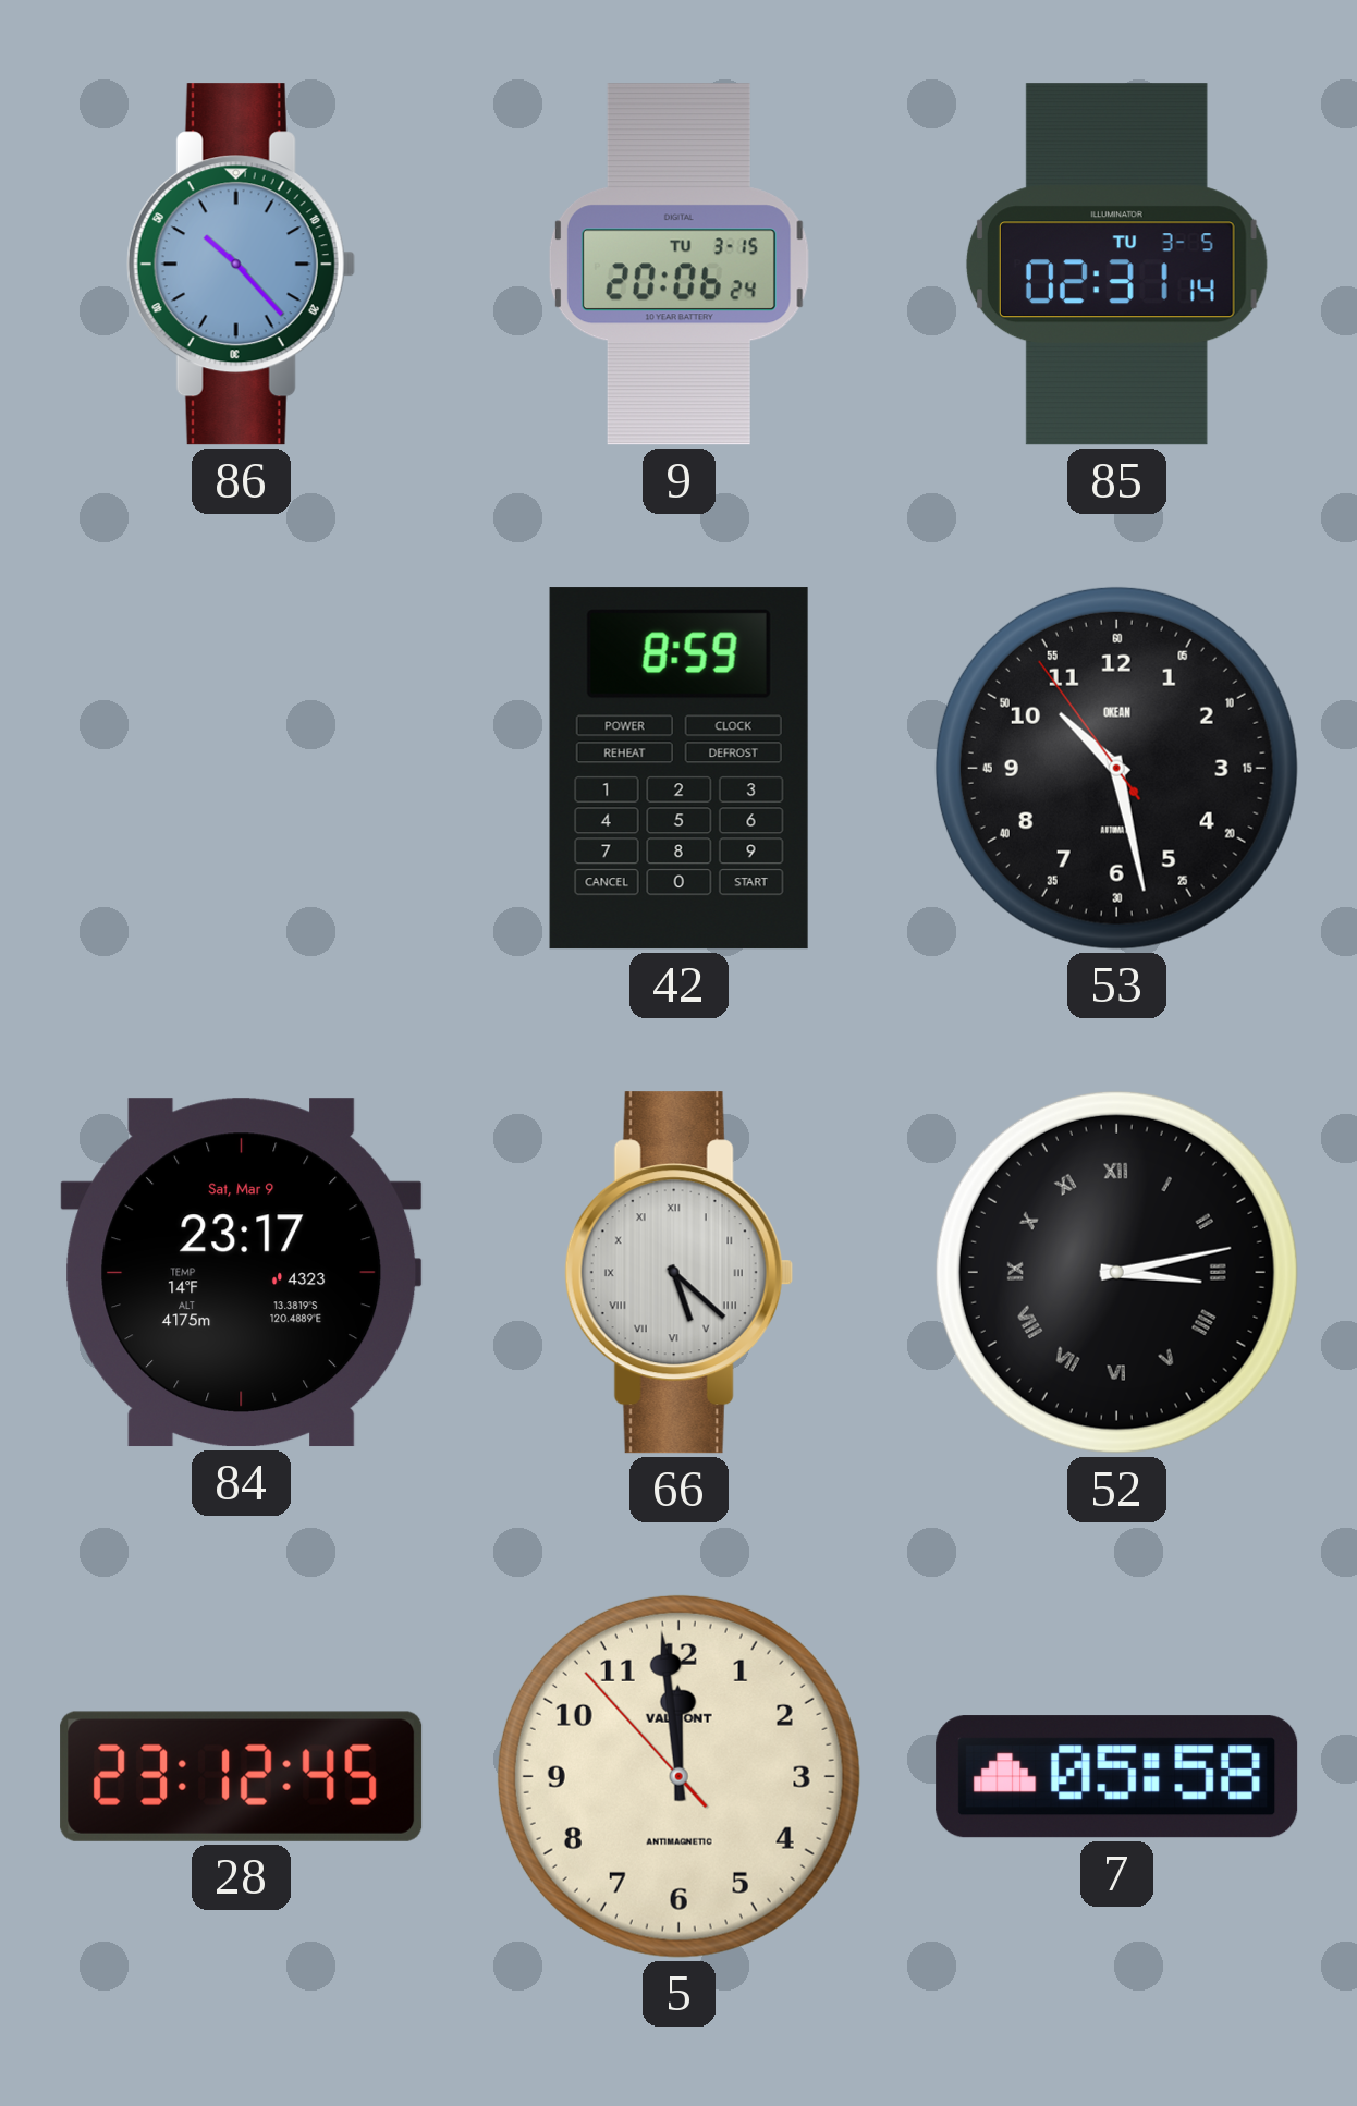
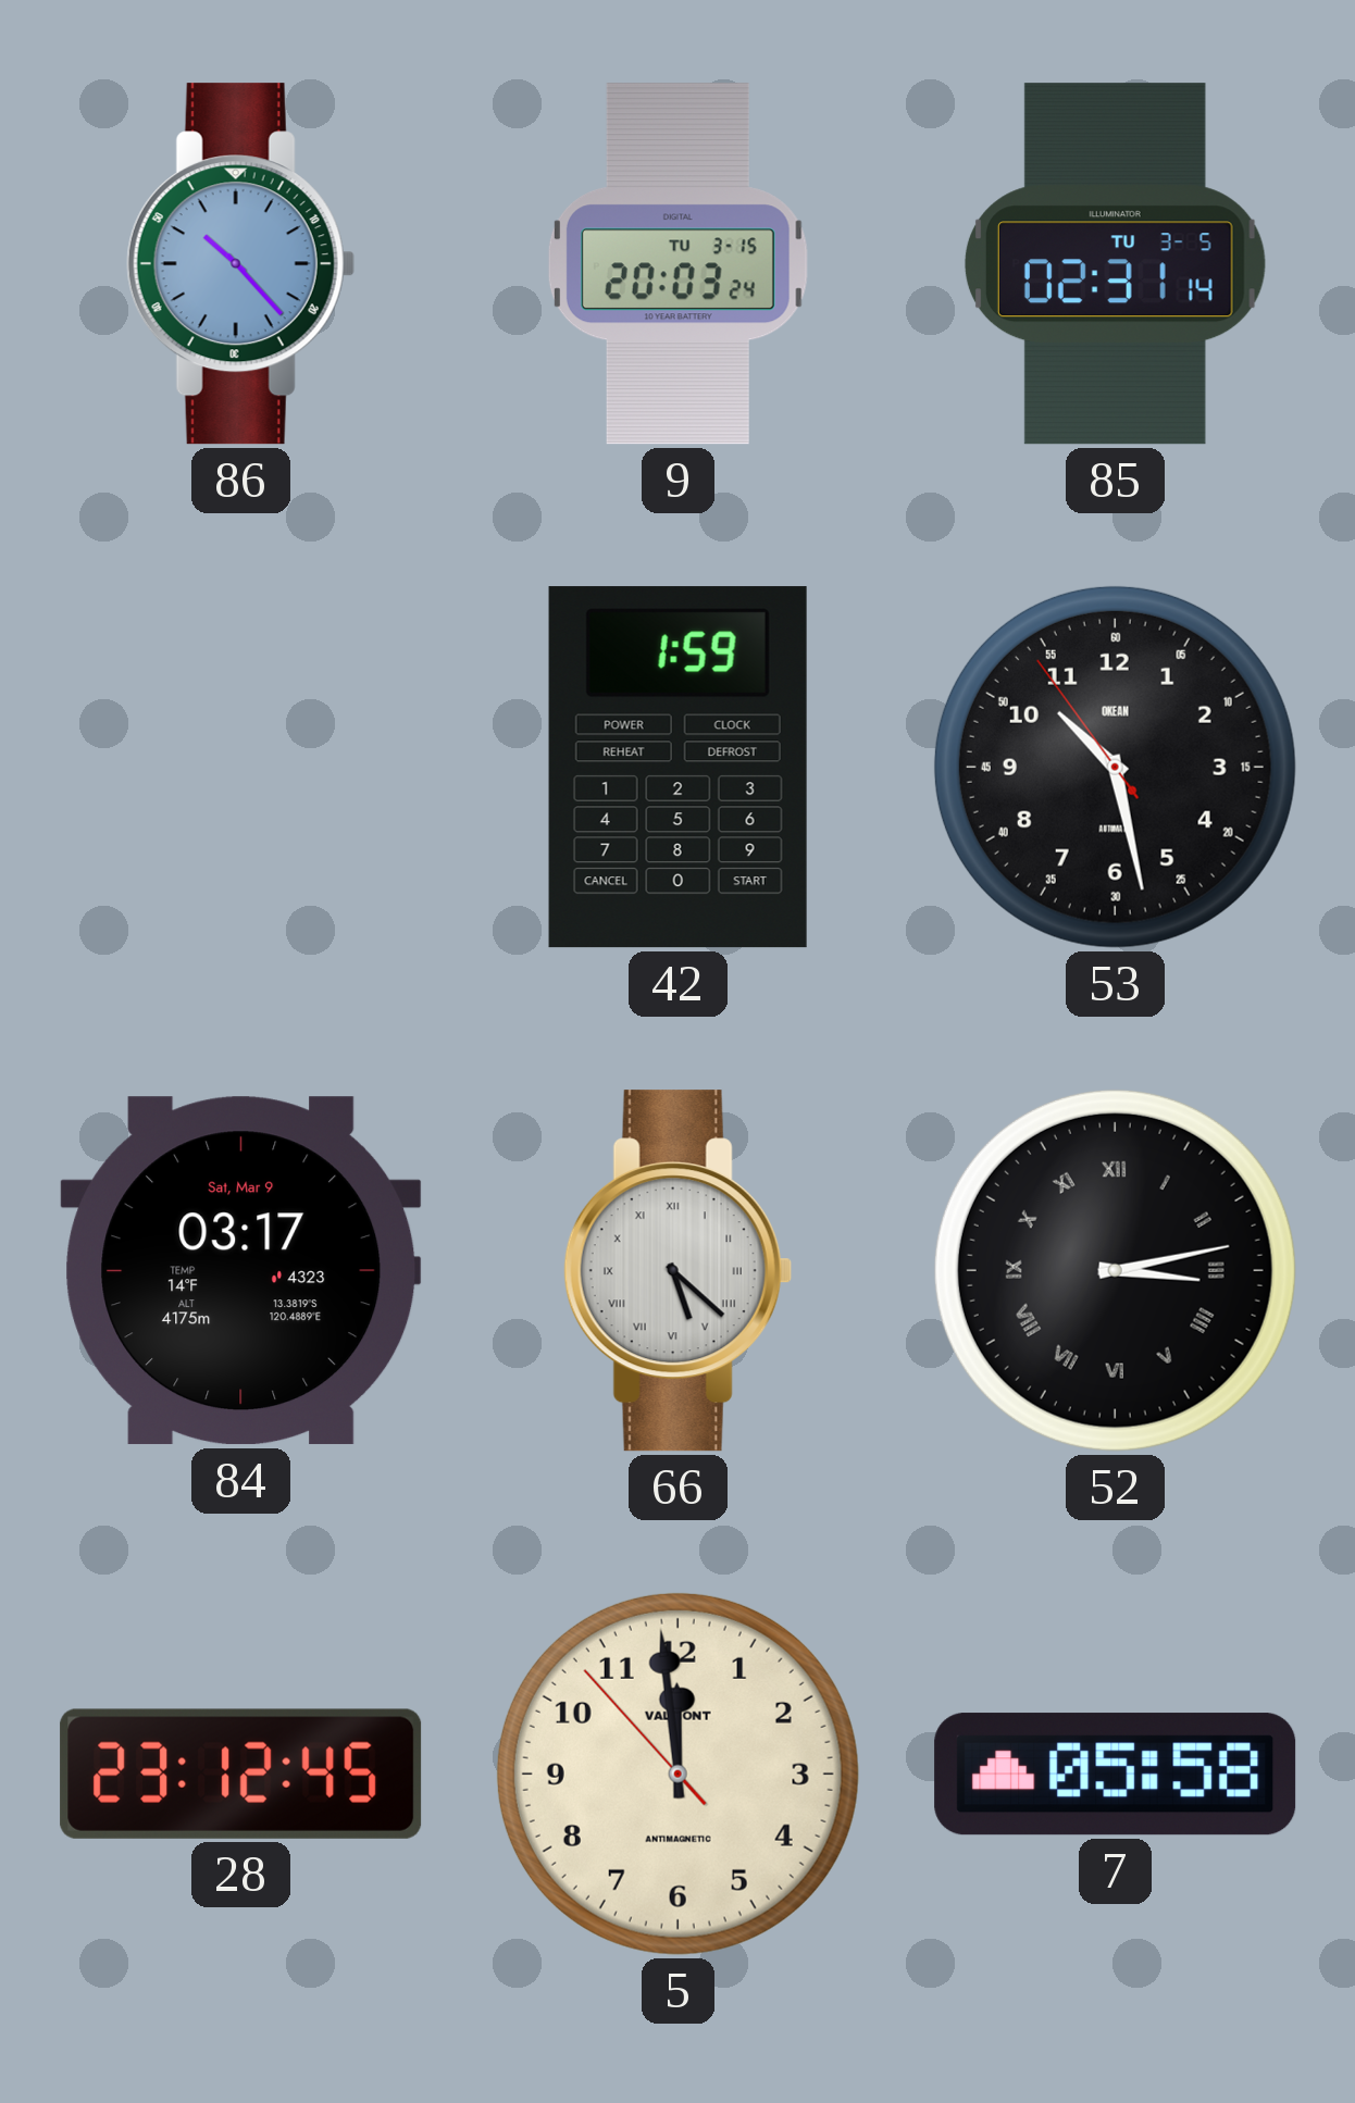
9: 20:06 -> 20:03
42: 8:59 -> 1:59
84: 23:17 -> 03:17
